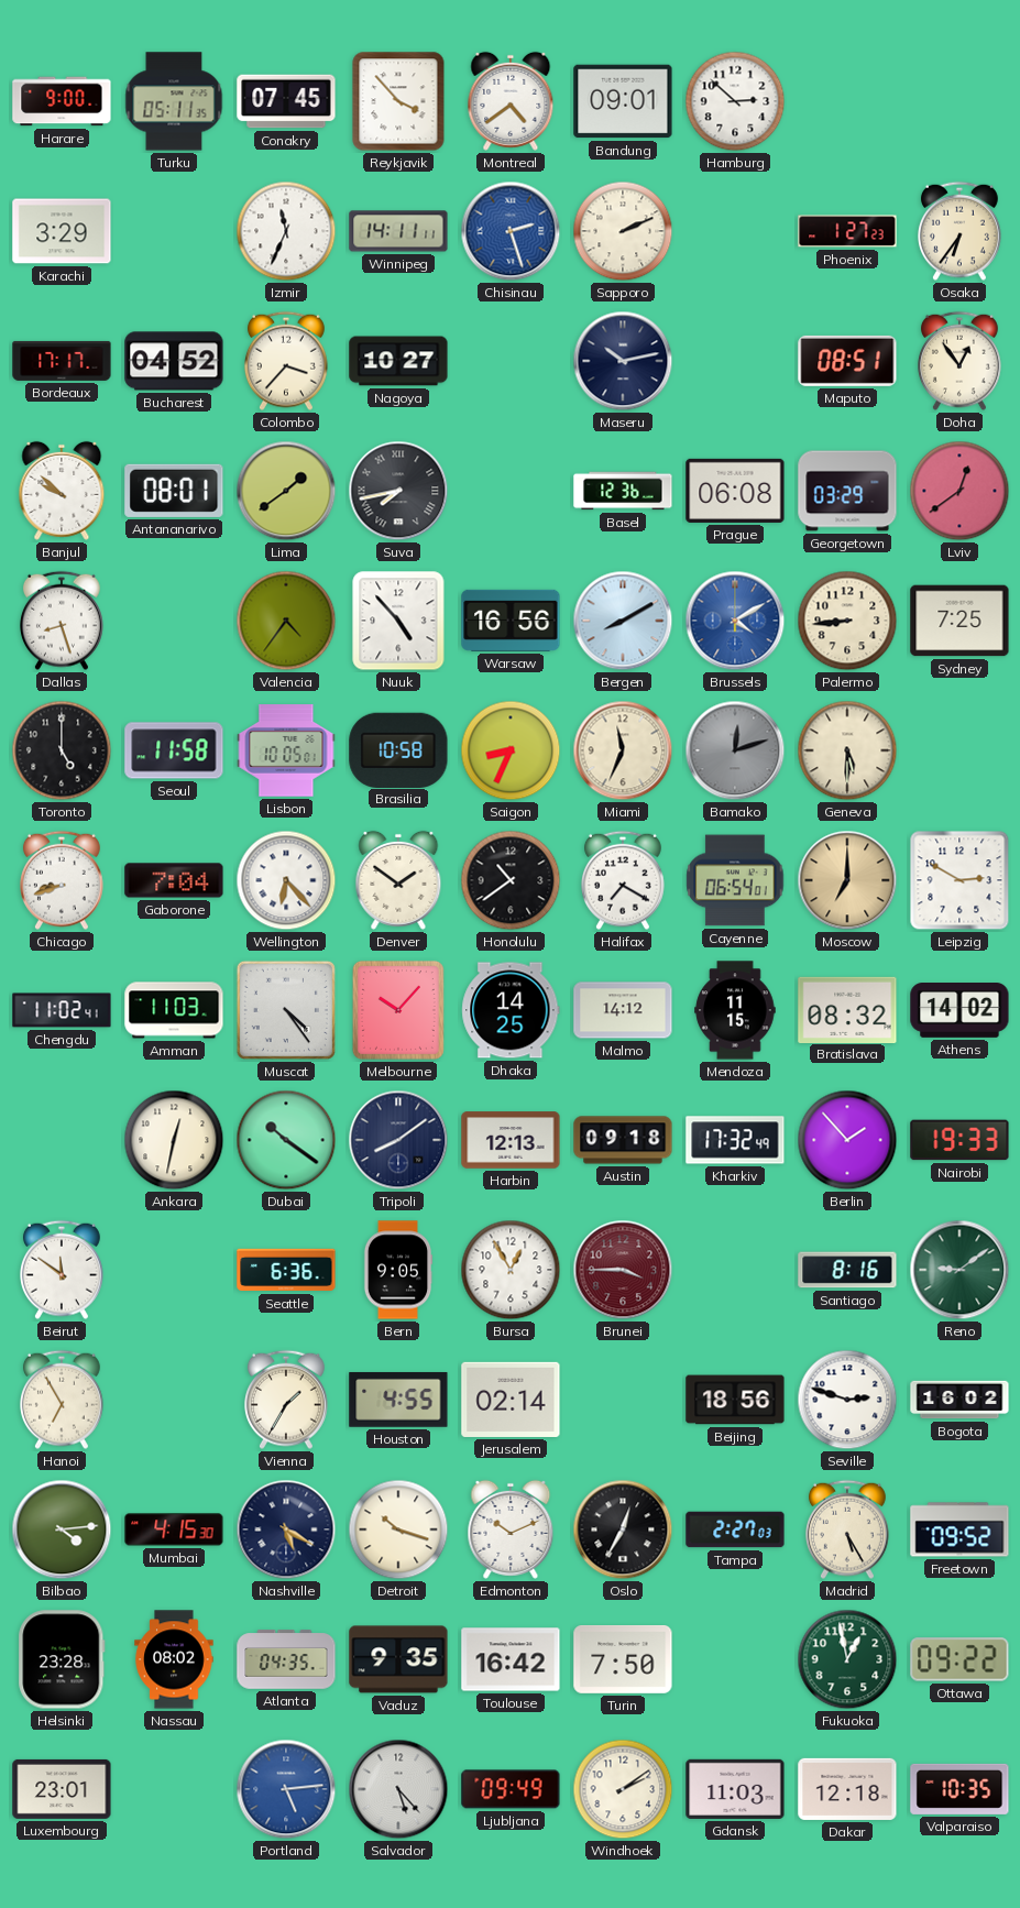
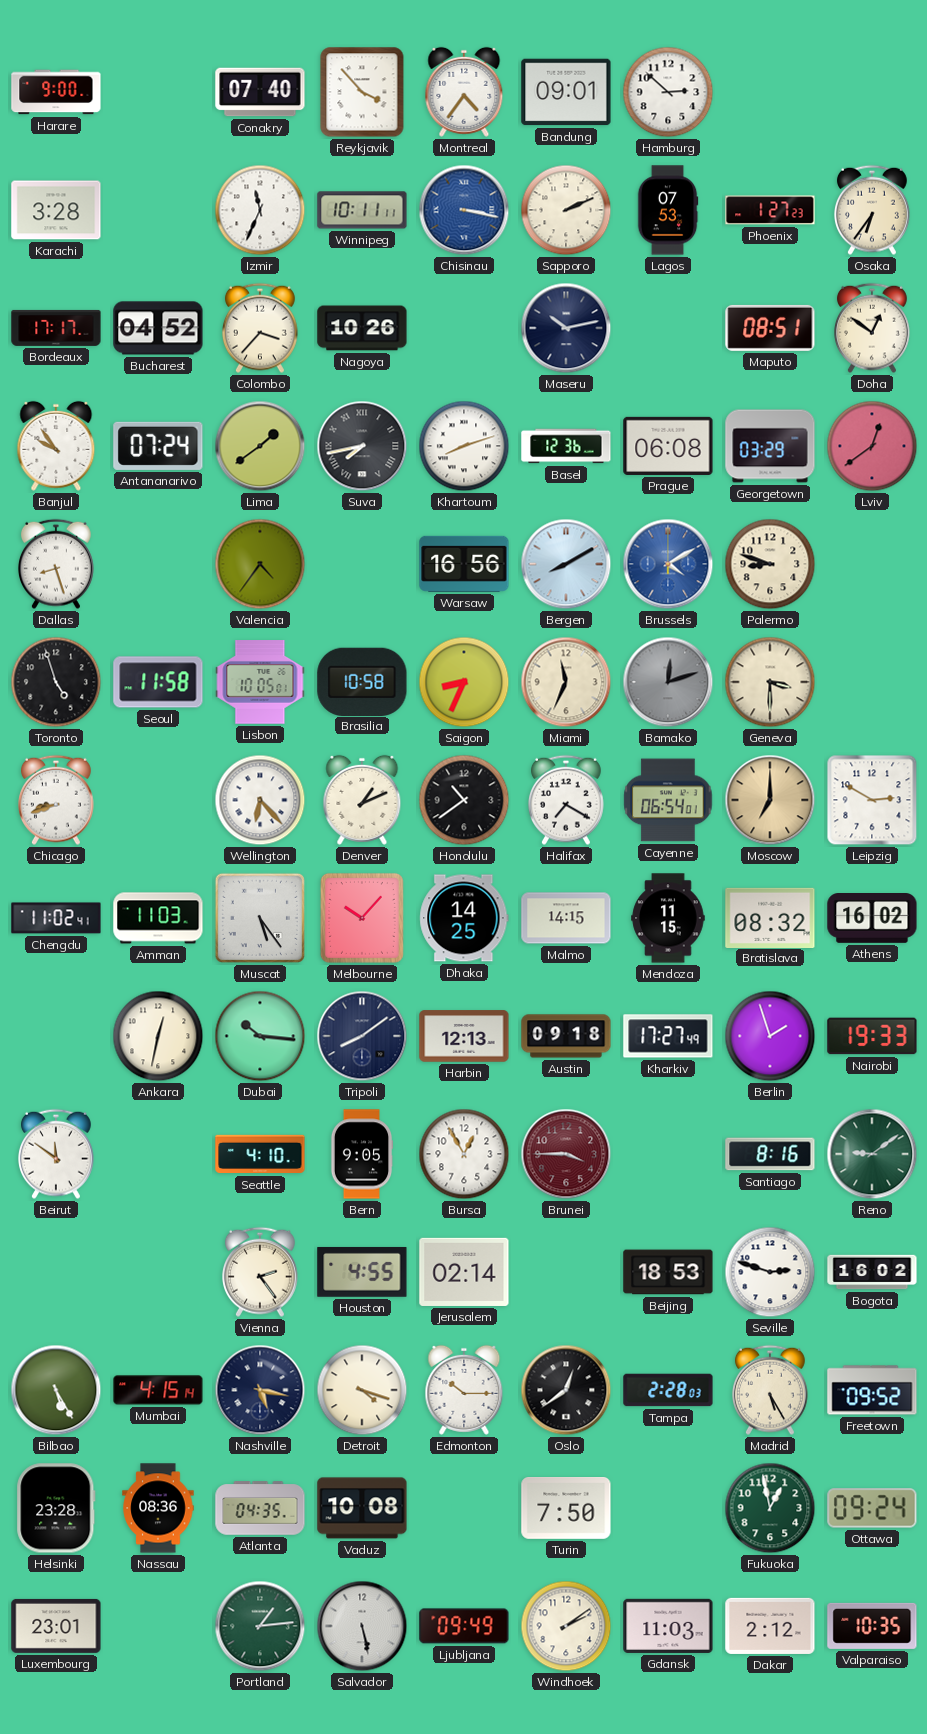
Turku: 05:11 -> none
Conakry: 07:45 -> 07:40
Montreal: 4:39 -> 4:36
Karachi: 3:29 -> 3:28
Winnipeg: 14:11 -> 10:11
Chisinau: 2:27 -> 3:17
Lagos: none -> 07:53
Nagoya: 10:27 -> 10:26
Doha: 12:54 -> 12:51
Banjul: 9:52 -> 9:54
Antananarivo: 08:01 -> 07:24
Khartoum: none -> 8:12
Nuuk: 4:53 -> none
Palermo: 8:44 -> 8:48
Sydney: 7:25 -> none
Toronto: 5:00 -> 4:57
Geneva: 5:30 -> 3:30
Gaborone: 7:04 -> none
Denver: 1:51 -> 1:11
Muscat: 4:24 -> 5:24
Malmo: 14:12 -> 14:15
Athens: 14:02 -> 16:02
Dubai: 10:21 -> 10:16
Kharkiv: 17:32 -> 17:27
Berlin: 1:53 -> 1:57
Seattle: 6:36 -> 4:10
Hanoi: 6:55 -> none
Vienna: 1:35 -> 2:24
Beijing: 18:56 -> 18:53
Bilbao: 4:14 -> 5:25
Mumbai: 4:15:30 -> 4:15:14
Nashville: 5:20 -> 5:17
Detroit: 10:18 -> 4:18
Edmonton: 10:11 -> 10:15
Oslo: 12:35 -> 12:39
Tampa: 2:27 -> 2:28
Nassau: 08:02 -> 08:36
Vaduz: 9:35 -> 10:08
Toulouse: 16:42 -> none
Ottawa: 09:22 -> 09:24
Portland: 5:14 -> 1:14
Portland dial: blue -> green
Salvador: 5:23 -> 5:28
Dakar: 12:18 -> 2:12
